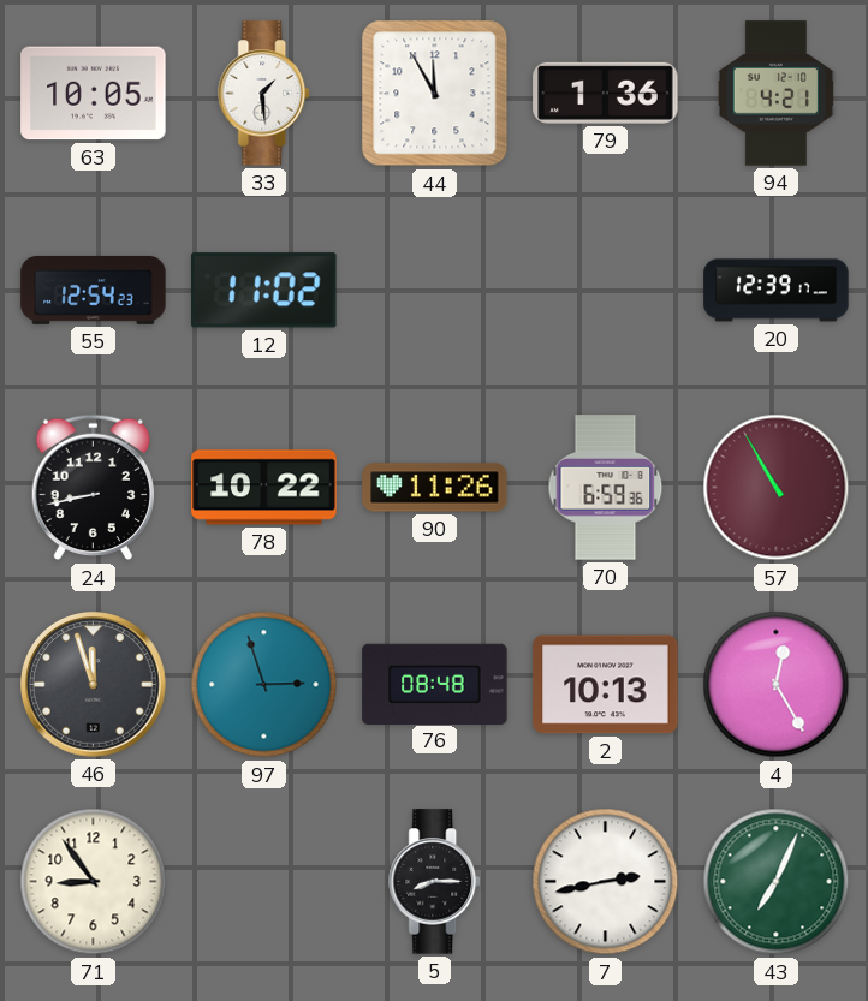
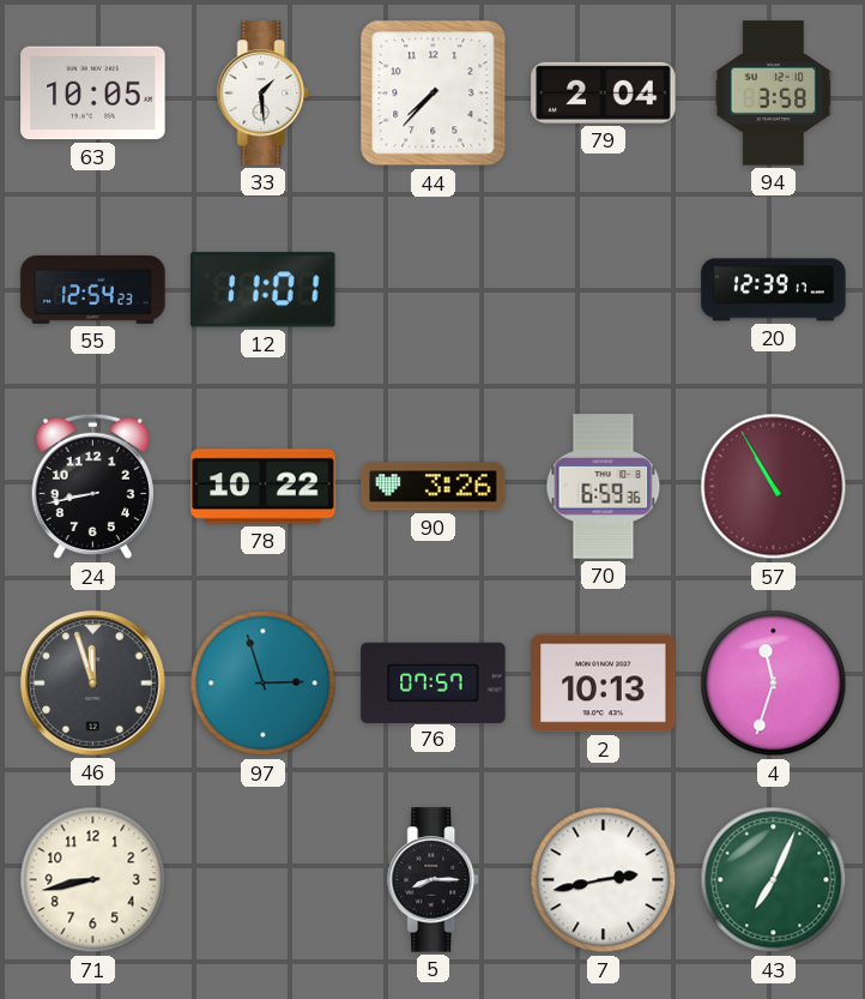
44: 11:55 -> 7:37
79: 1:36 -> 2:04
94: 4:21 -> 3:58
12: 11:02 -> 11:01
90: 11:26 -> 3:26
76: 08:48 -> 07:57
4: 12:25 -> 11:33
71: 8:54 -> 8:43
